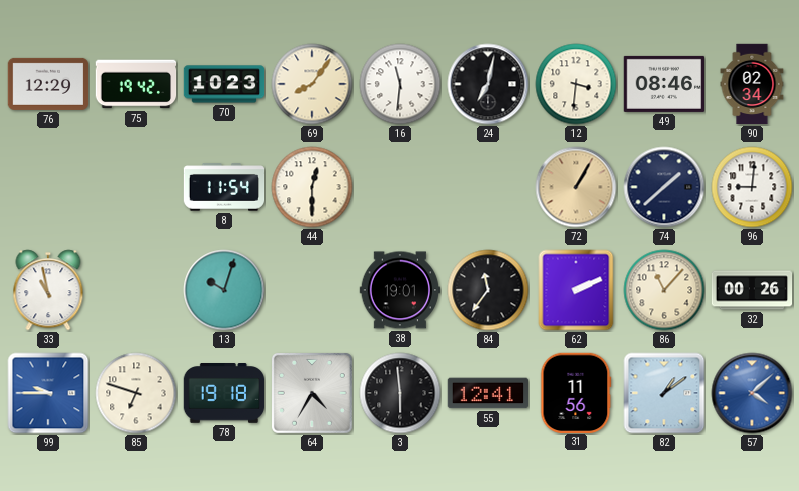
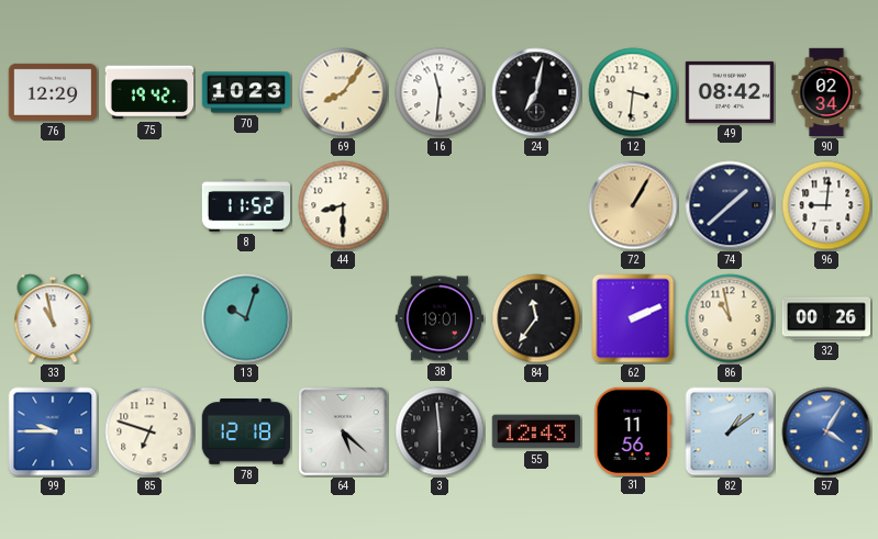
49: 08:46 -> 08:42
8: 11:54 -> 11:52
44: 12:30 -> 8:30
86: 11:07 -> 10:58
78: 19:18 -> 12:18
64: 4:35 -> 5:22
55: 12:41 -> 12:43
57: 4:08 -> 4:05
